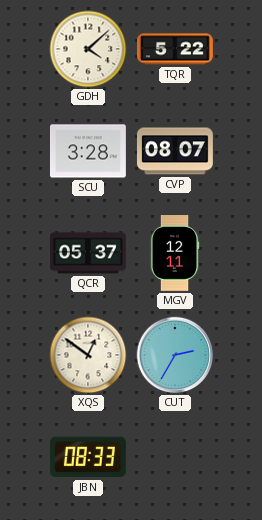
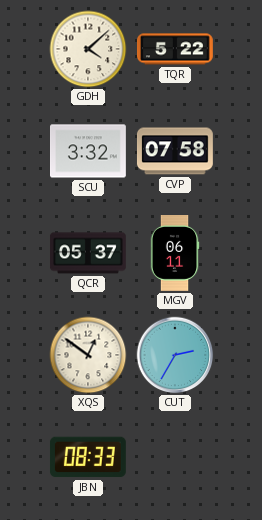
SCU: 3:28 -> 3:32
CVP: 08:07 -> 07:58
MGV: 12:11 -> 06:11
